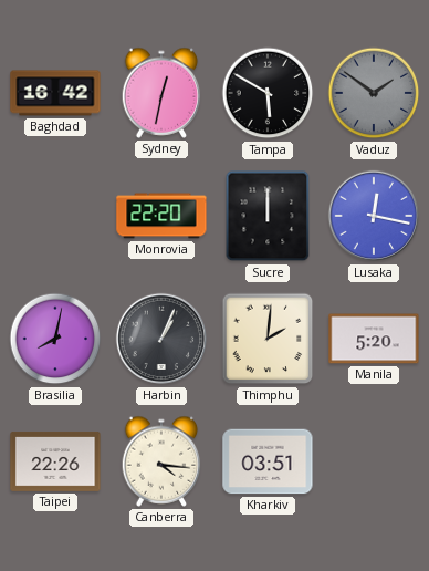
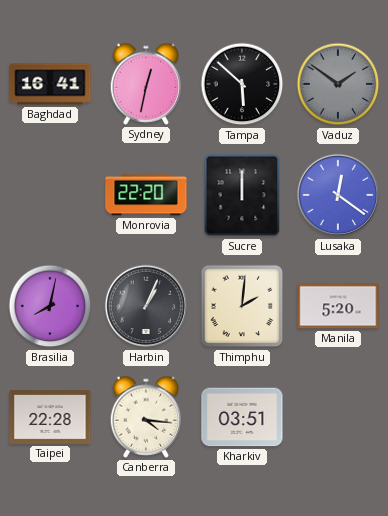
Baghdad: 16:42 -> 16:41
Tampa: 5:50 -> 5:52
Lusaka: 12:17 -> 12:21
Taipei: 22:26 -> 22:28
